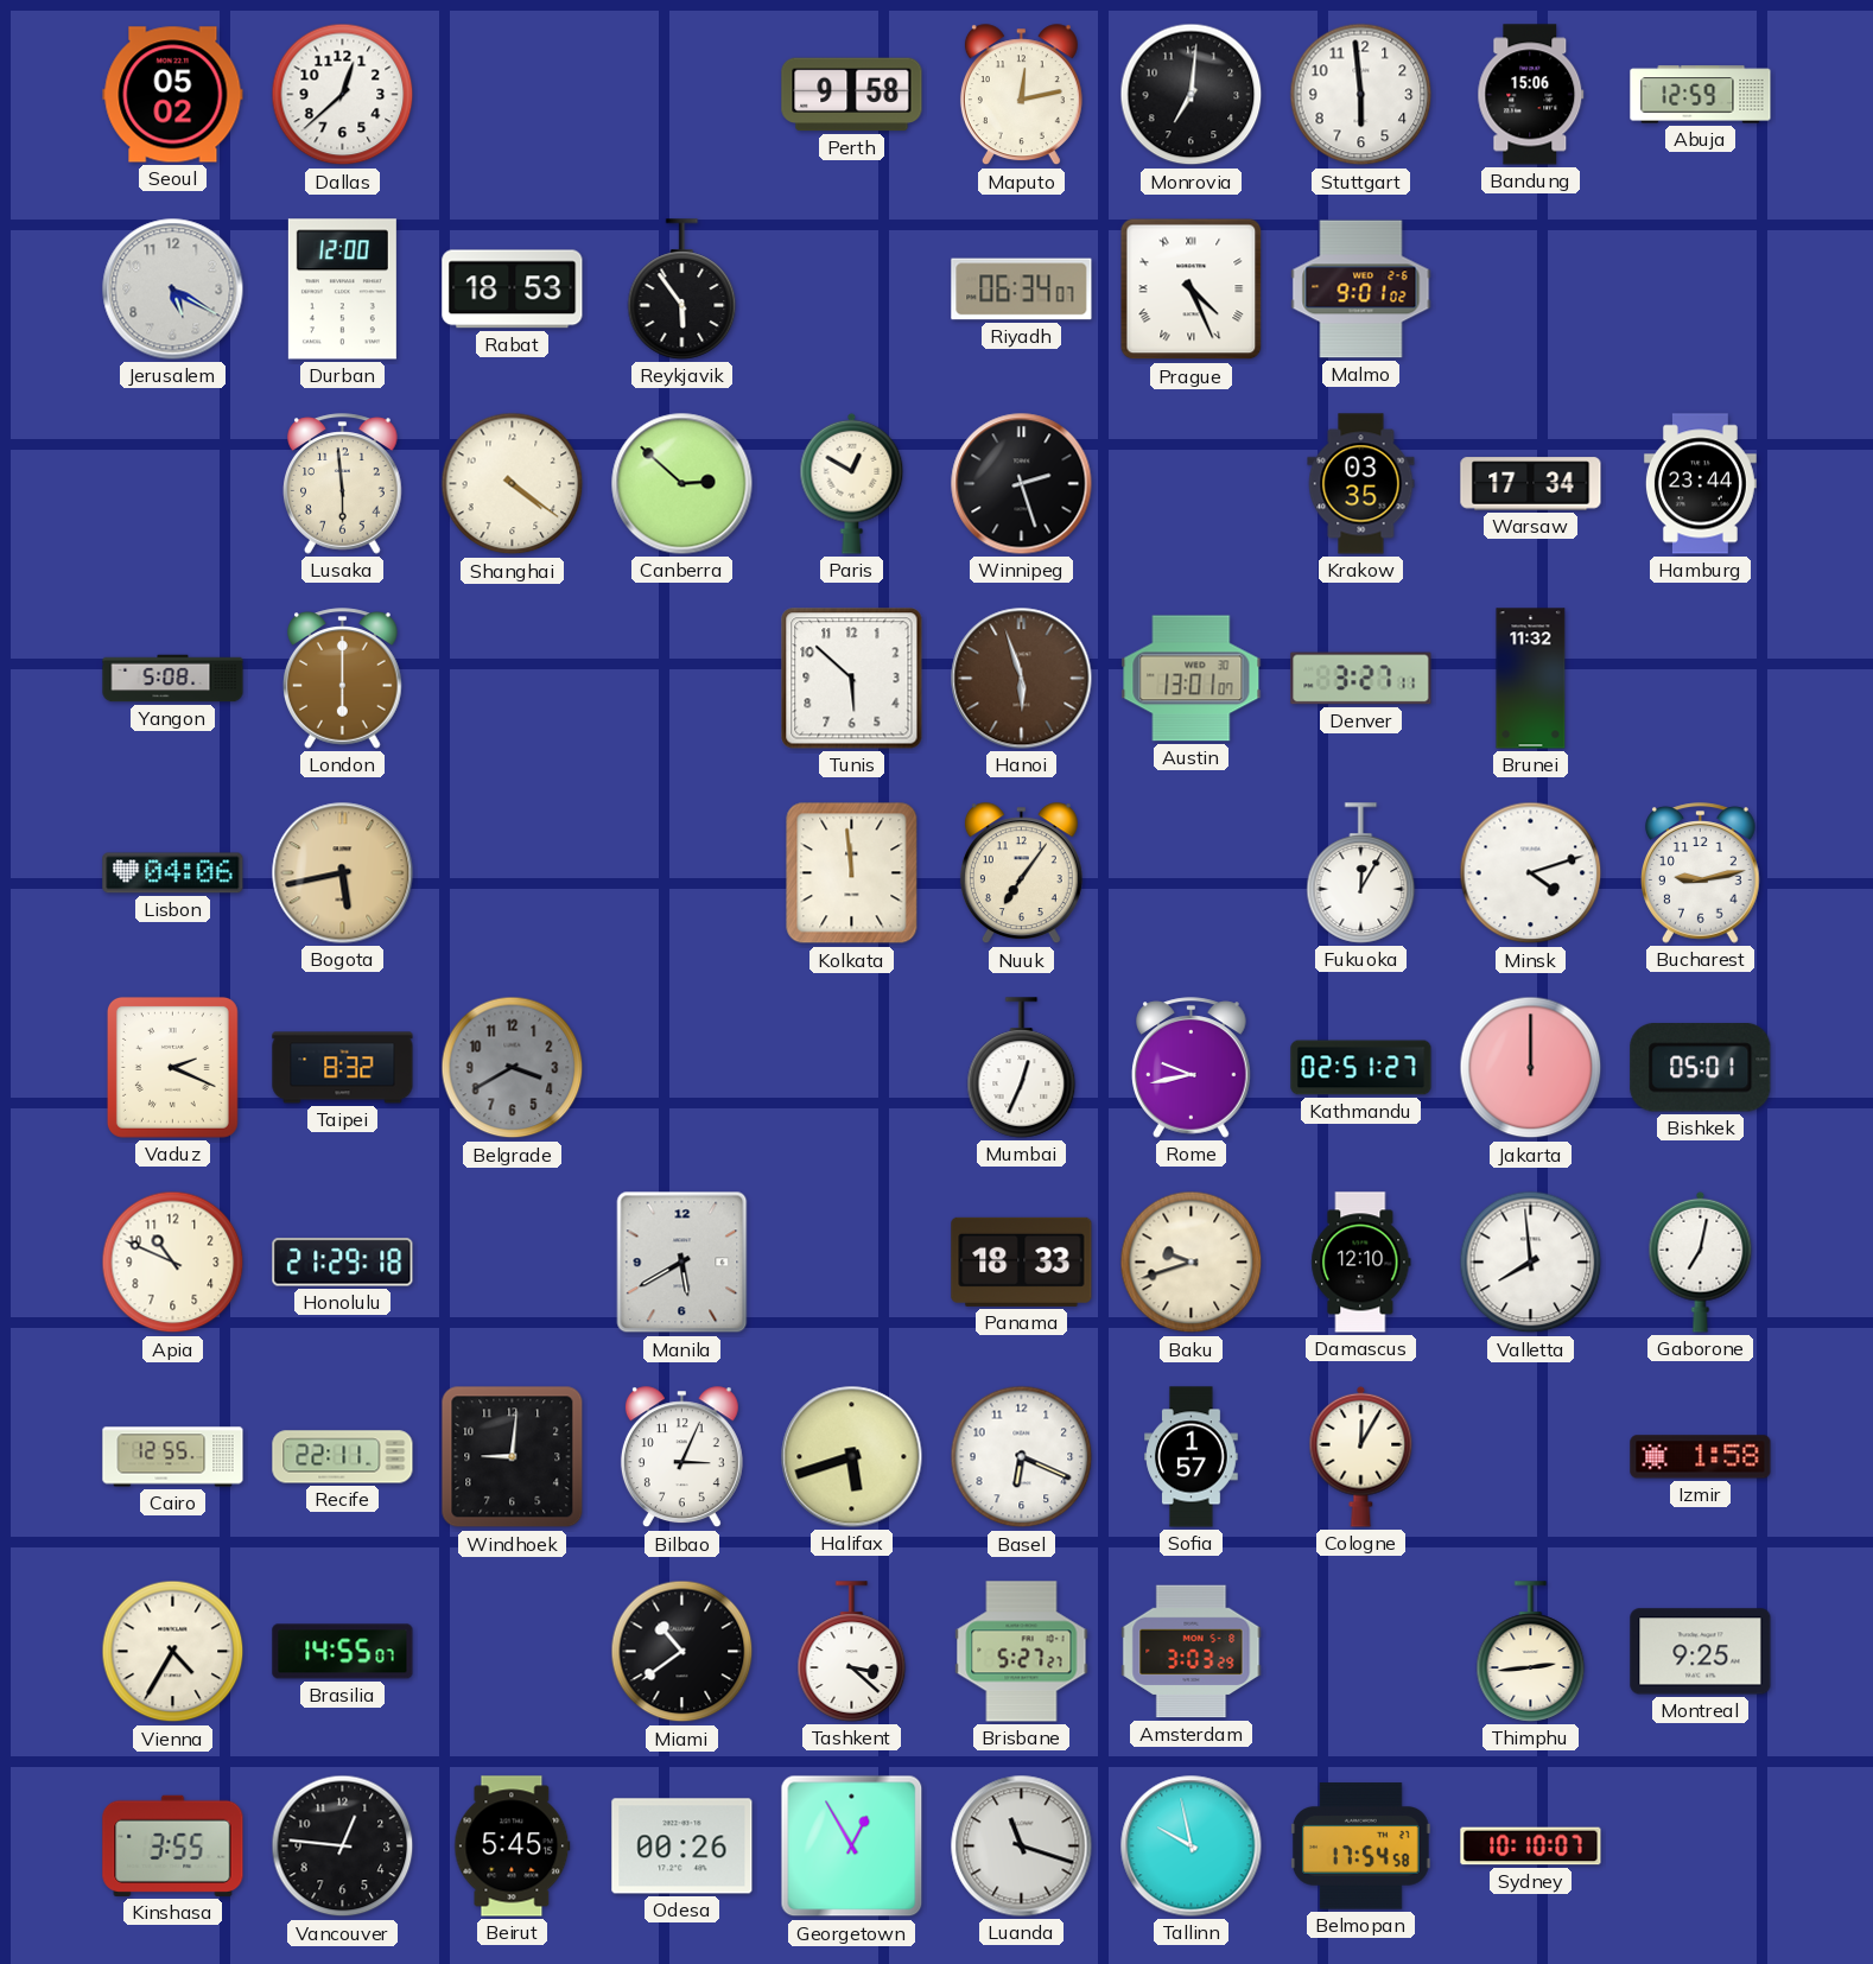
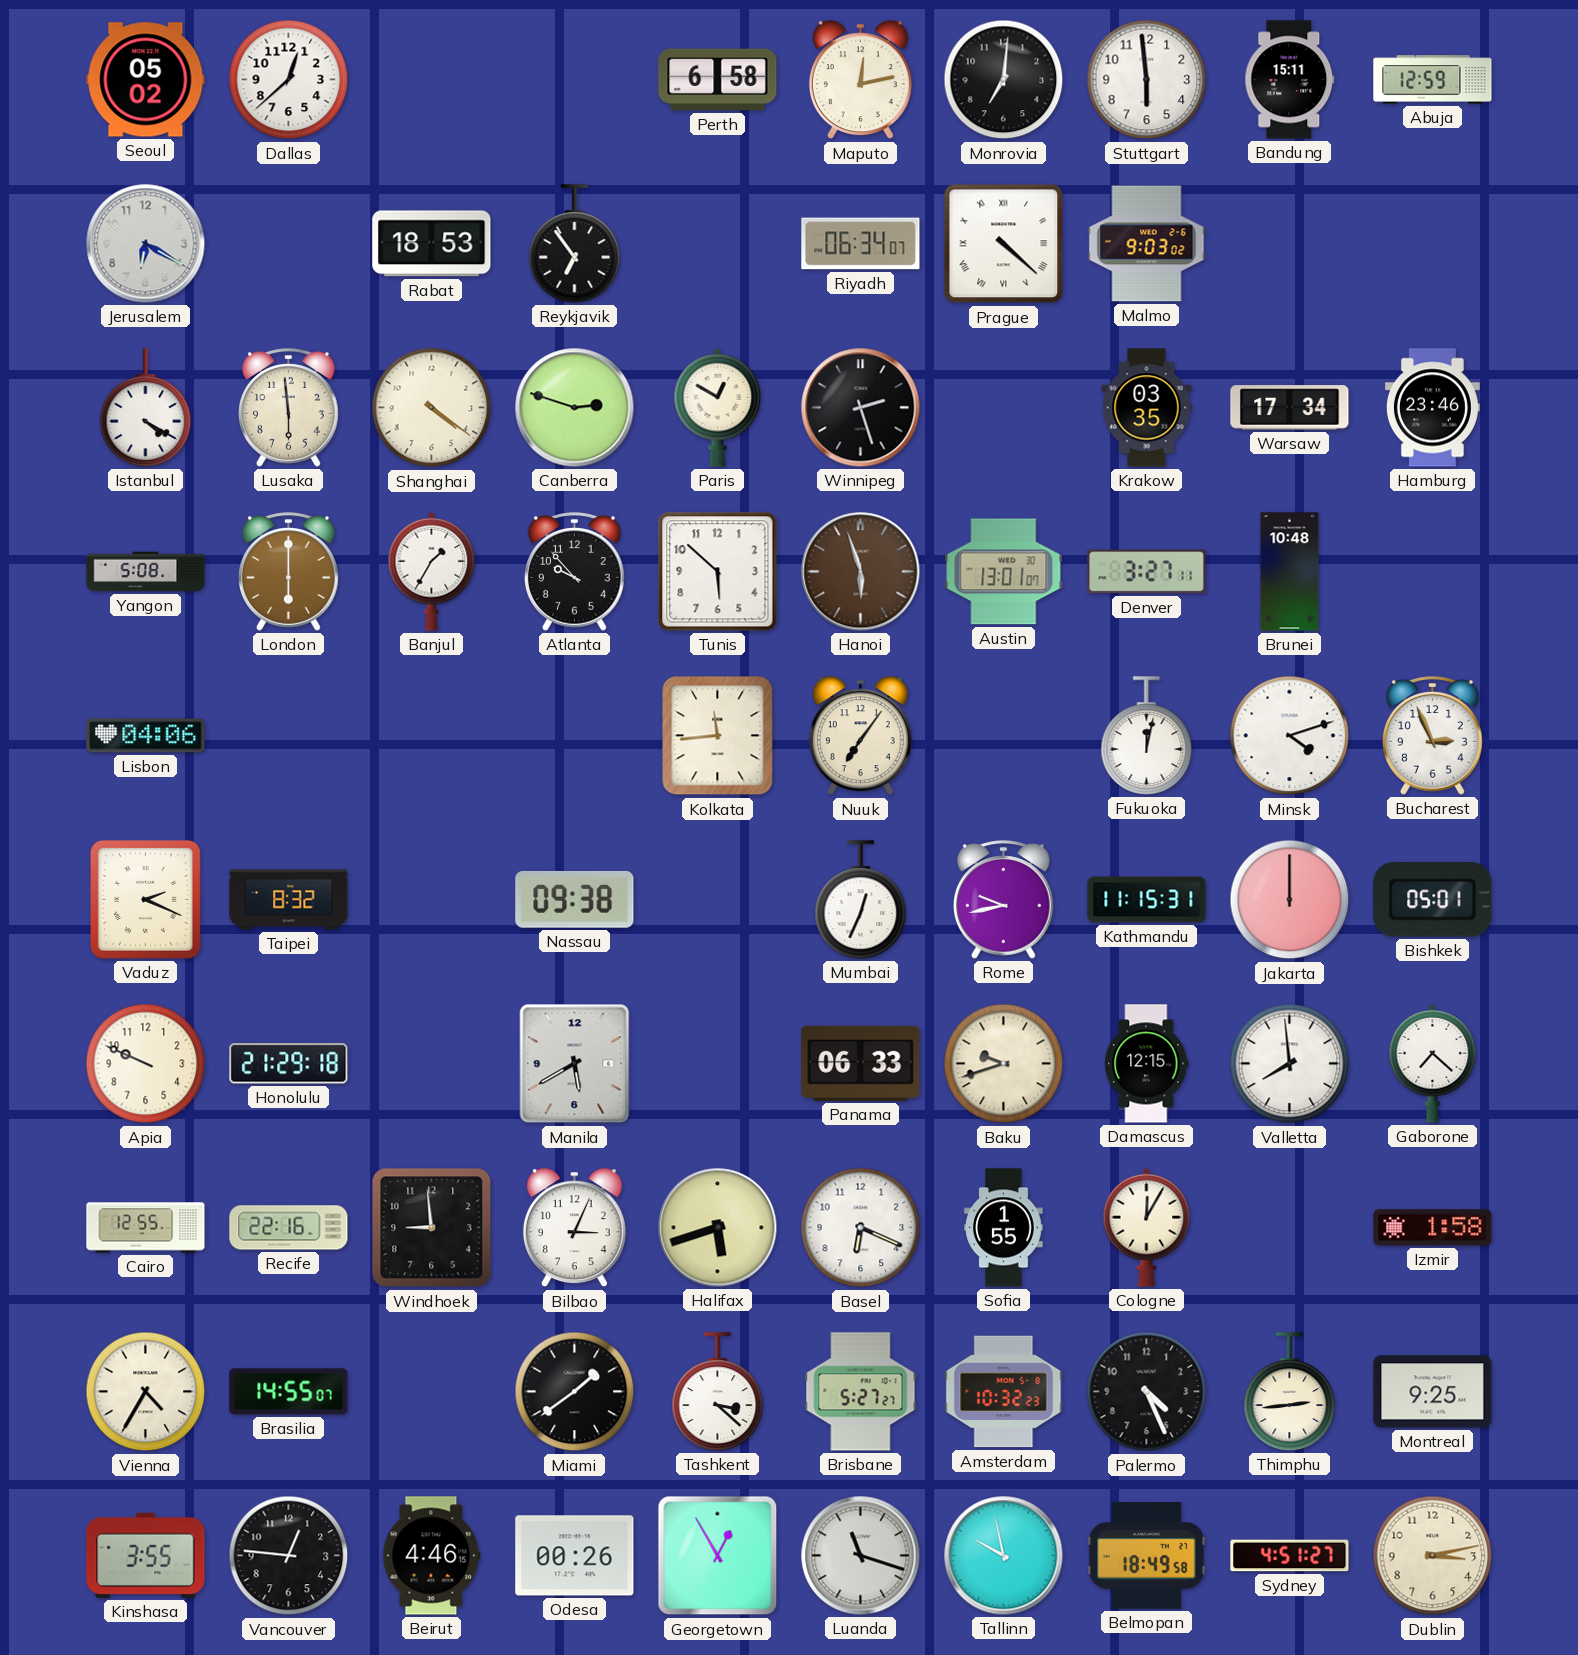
Perth: 9:58 -> 6:58
Bandung: 15:06 -> 15:11
Jerusalem: 5:20 -> 6:20
Durban: 12:00 -> none
Reykjavik: 5:54 -> 6:54
Prague: 4:26 -> 4:22
Malmo: 9:01 -> 9:03
Istanbul: none -> 4:20
Canberra: 2:52 -> 2:48
Hamburg: 23:44 -> 23:46
Banjul: none -> 1:35
Atlanta: none -> 9:53
Brunei: 11:32 -> 10:48
Bogota: 5:43 -> none
Kolkata: 11:59 -> 11:44
Fukuoka: 12:05 -> 12:02
Bucharest: 9:13 -> 2:56
Belgrade: 3:40 -> none
Nassau: none -> 09:38
Kathmandu: 02:51 -> 11:15
Apia: 10:49 -> 9:49
Panama: 18:33 -> 06:33
Damascus: 12:10 -> 12:15
Gaborone: 7:02 -> 7:22
Recife: 22:11 -> 22:16
Windhoek: 9:01 -> 8:59
Sofia: 1:57 -> 1:55
Miami: 10:39 -> 1:39
Amsterdam: 3:03 -> 10:32
Palermo: none -> 4:26
Beirut: 5:45 -> 4:46
Belmopan: 17:54 -> 18:49
Sydney: 10:10 -> 4:51
Dublin: none -> 3:13
